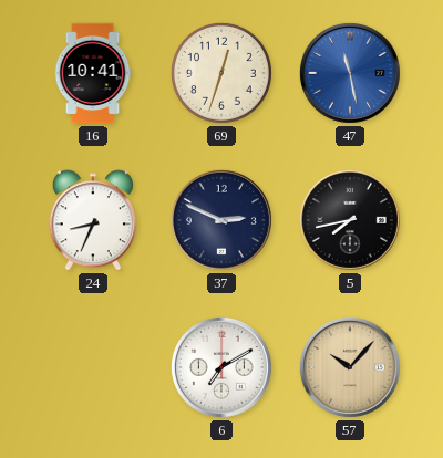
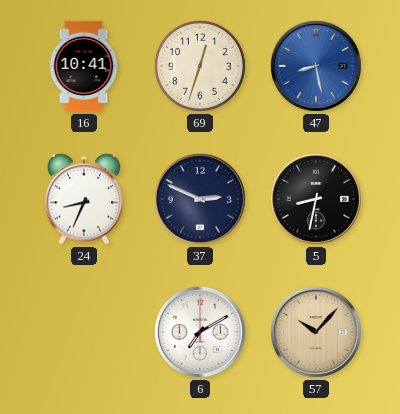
47: 11:28 -> 8:28
5: 7:43 -> 8:32
